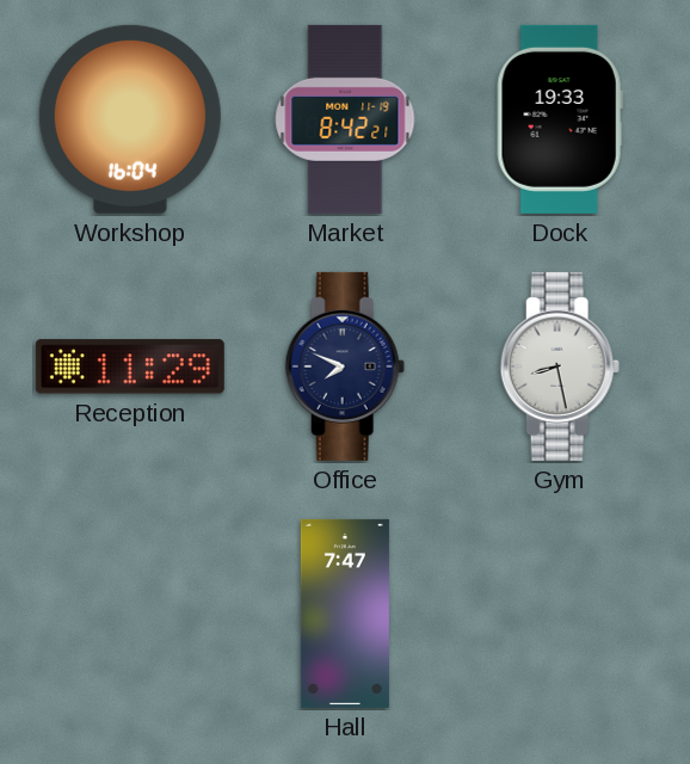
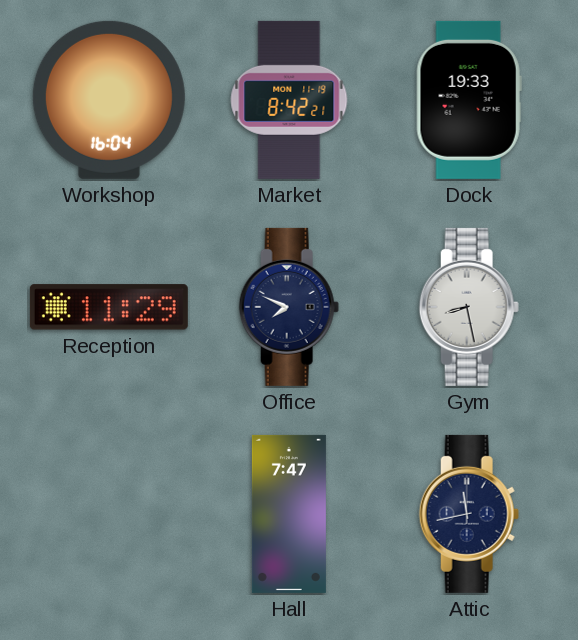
Attic: none -> 11:43
